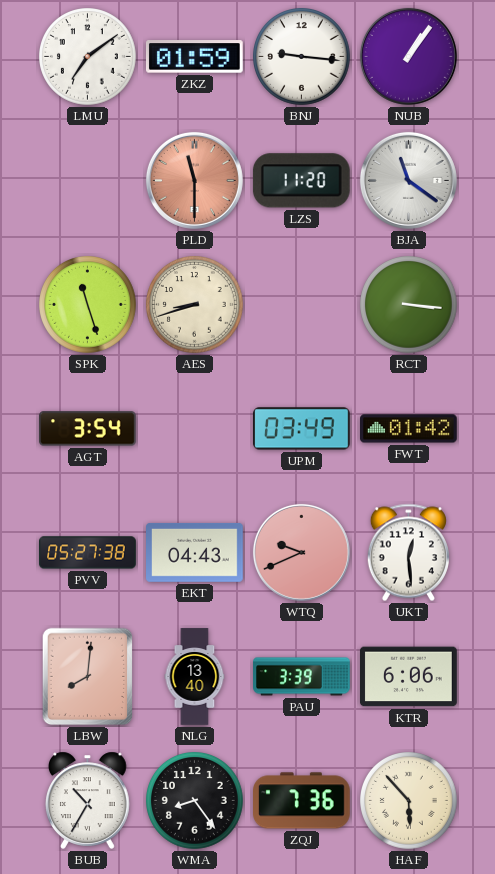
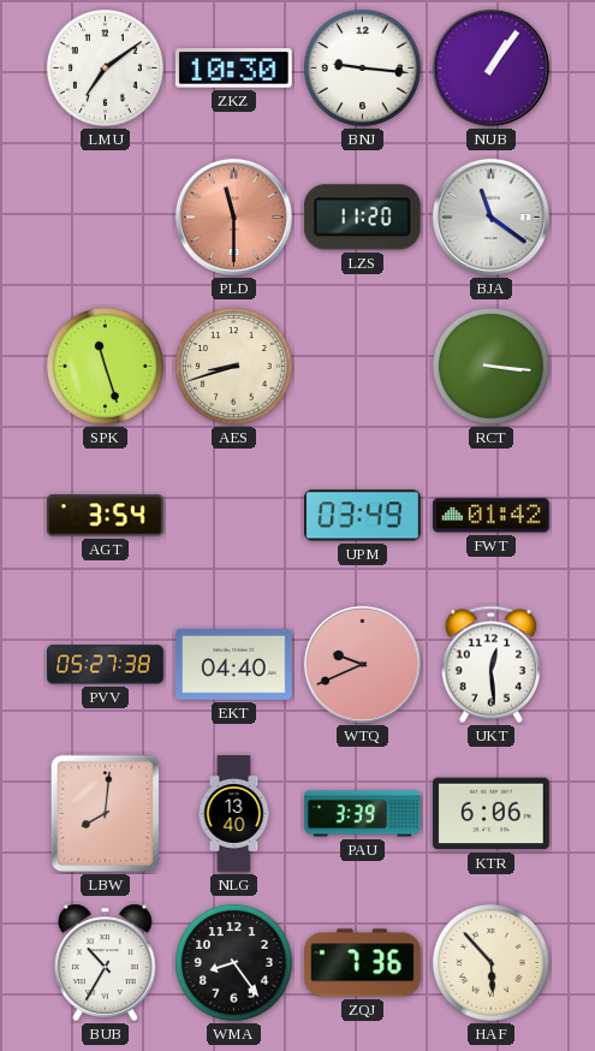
ZKZ: 01:59 -> 10:30
EKT: 04:43 -> 04:40
